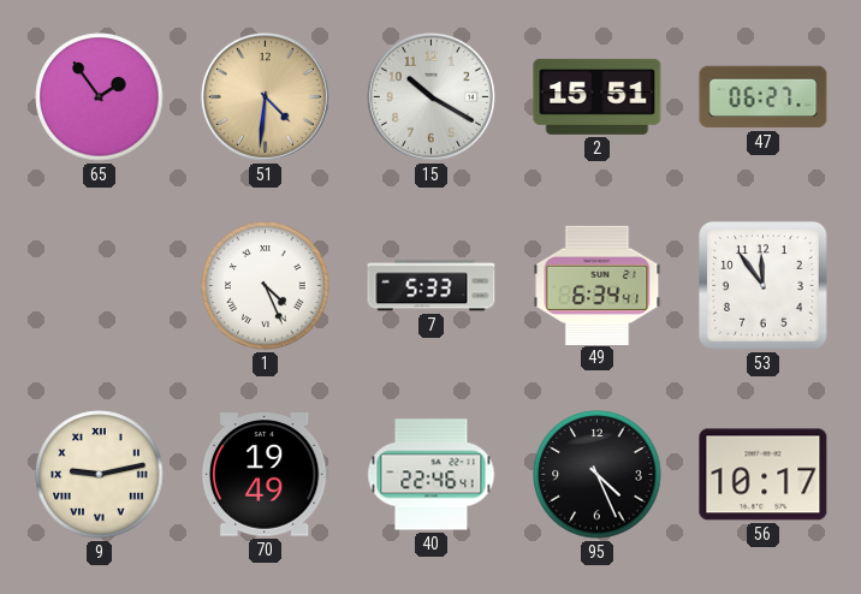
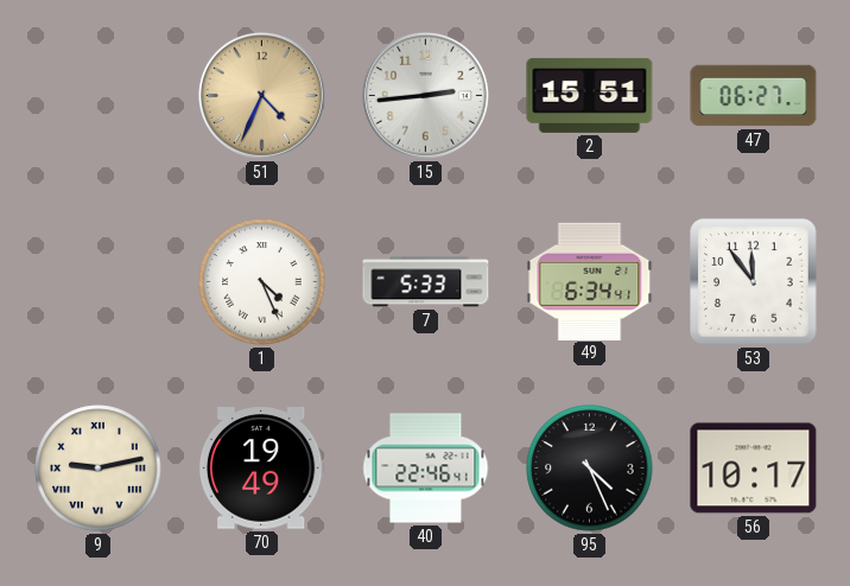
65: 1:54 -> none
51: 4:31 -> 4:34
15: 10:20 -> 2:44
